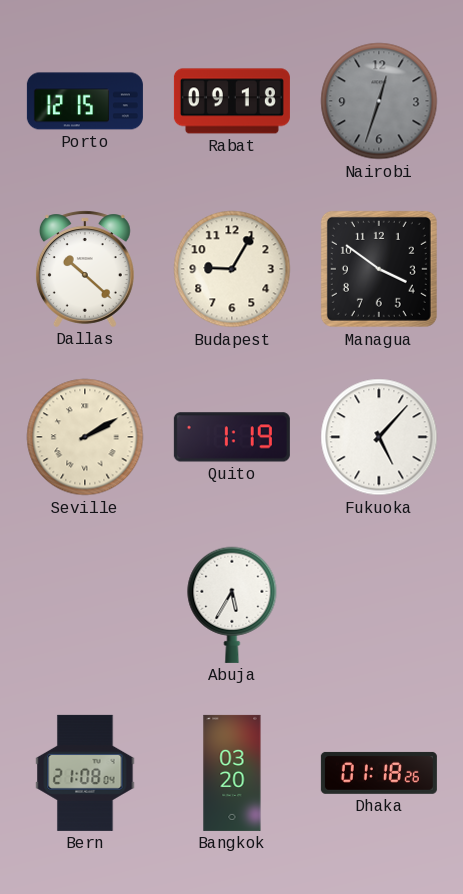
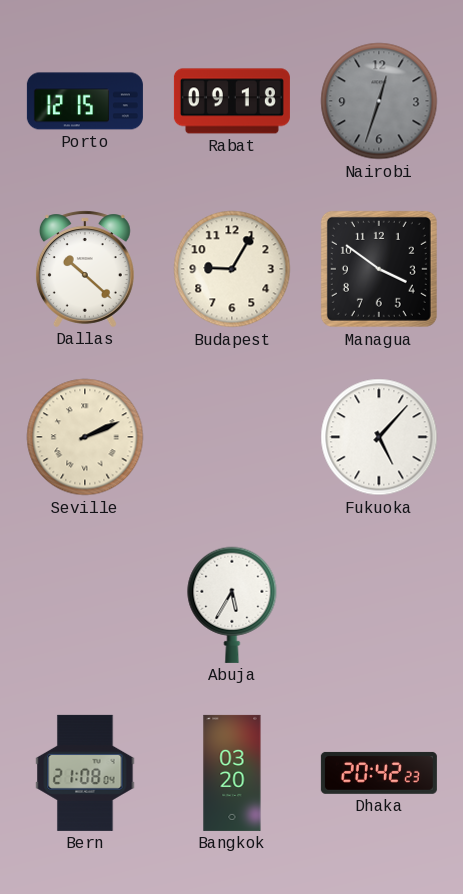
Seville: 2:10 -> 2:11
Quito: 1:19 -> none
Dhaka: 01:18 -> 20:42
